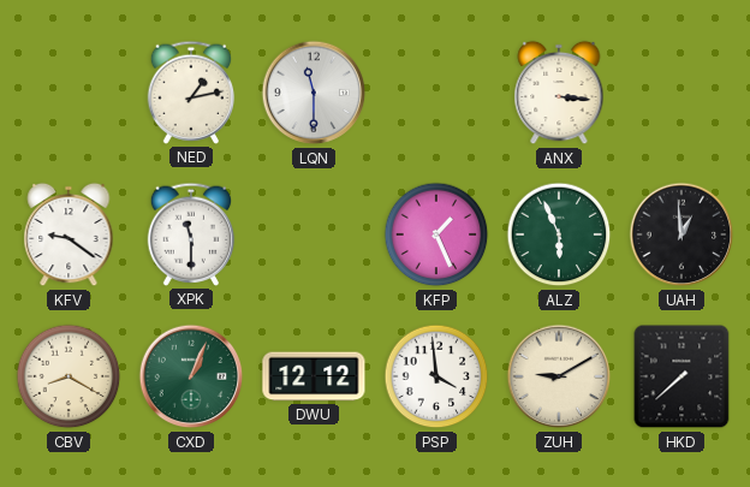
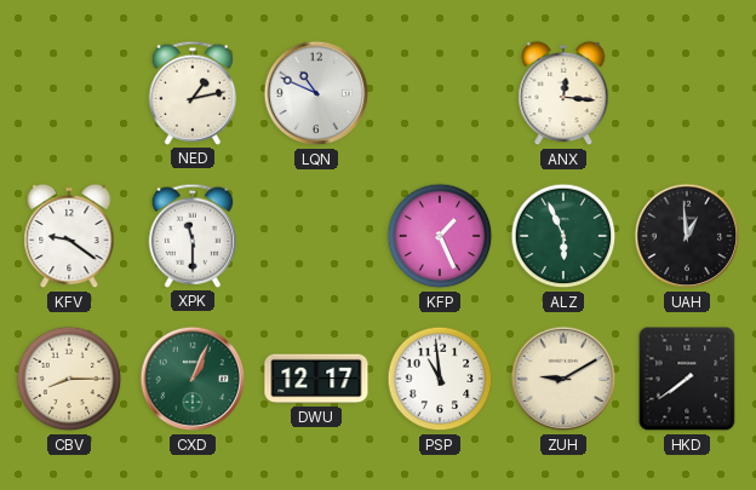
LQN: 11:30 -> 10:49
ANX: 3:16 -> 12:16
CBV: 8:20 -> 8:15
DWU: 12:12 -> 12:17
PSP: 3:59 -> 10:59
HKD: 7:38 -> 7:39
